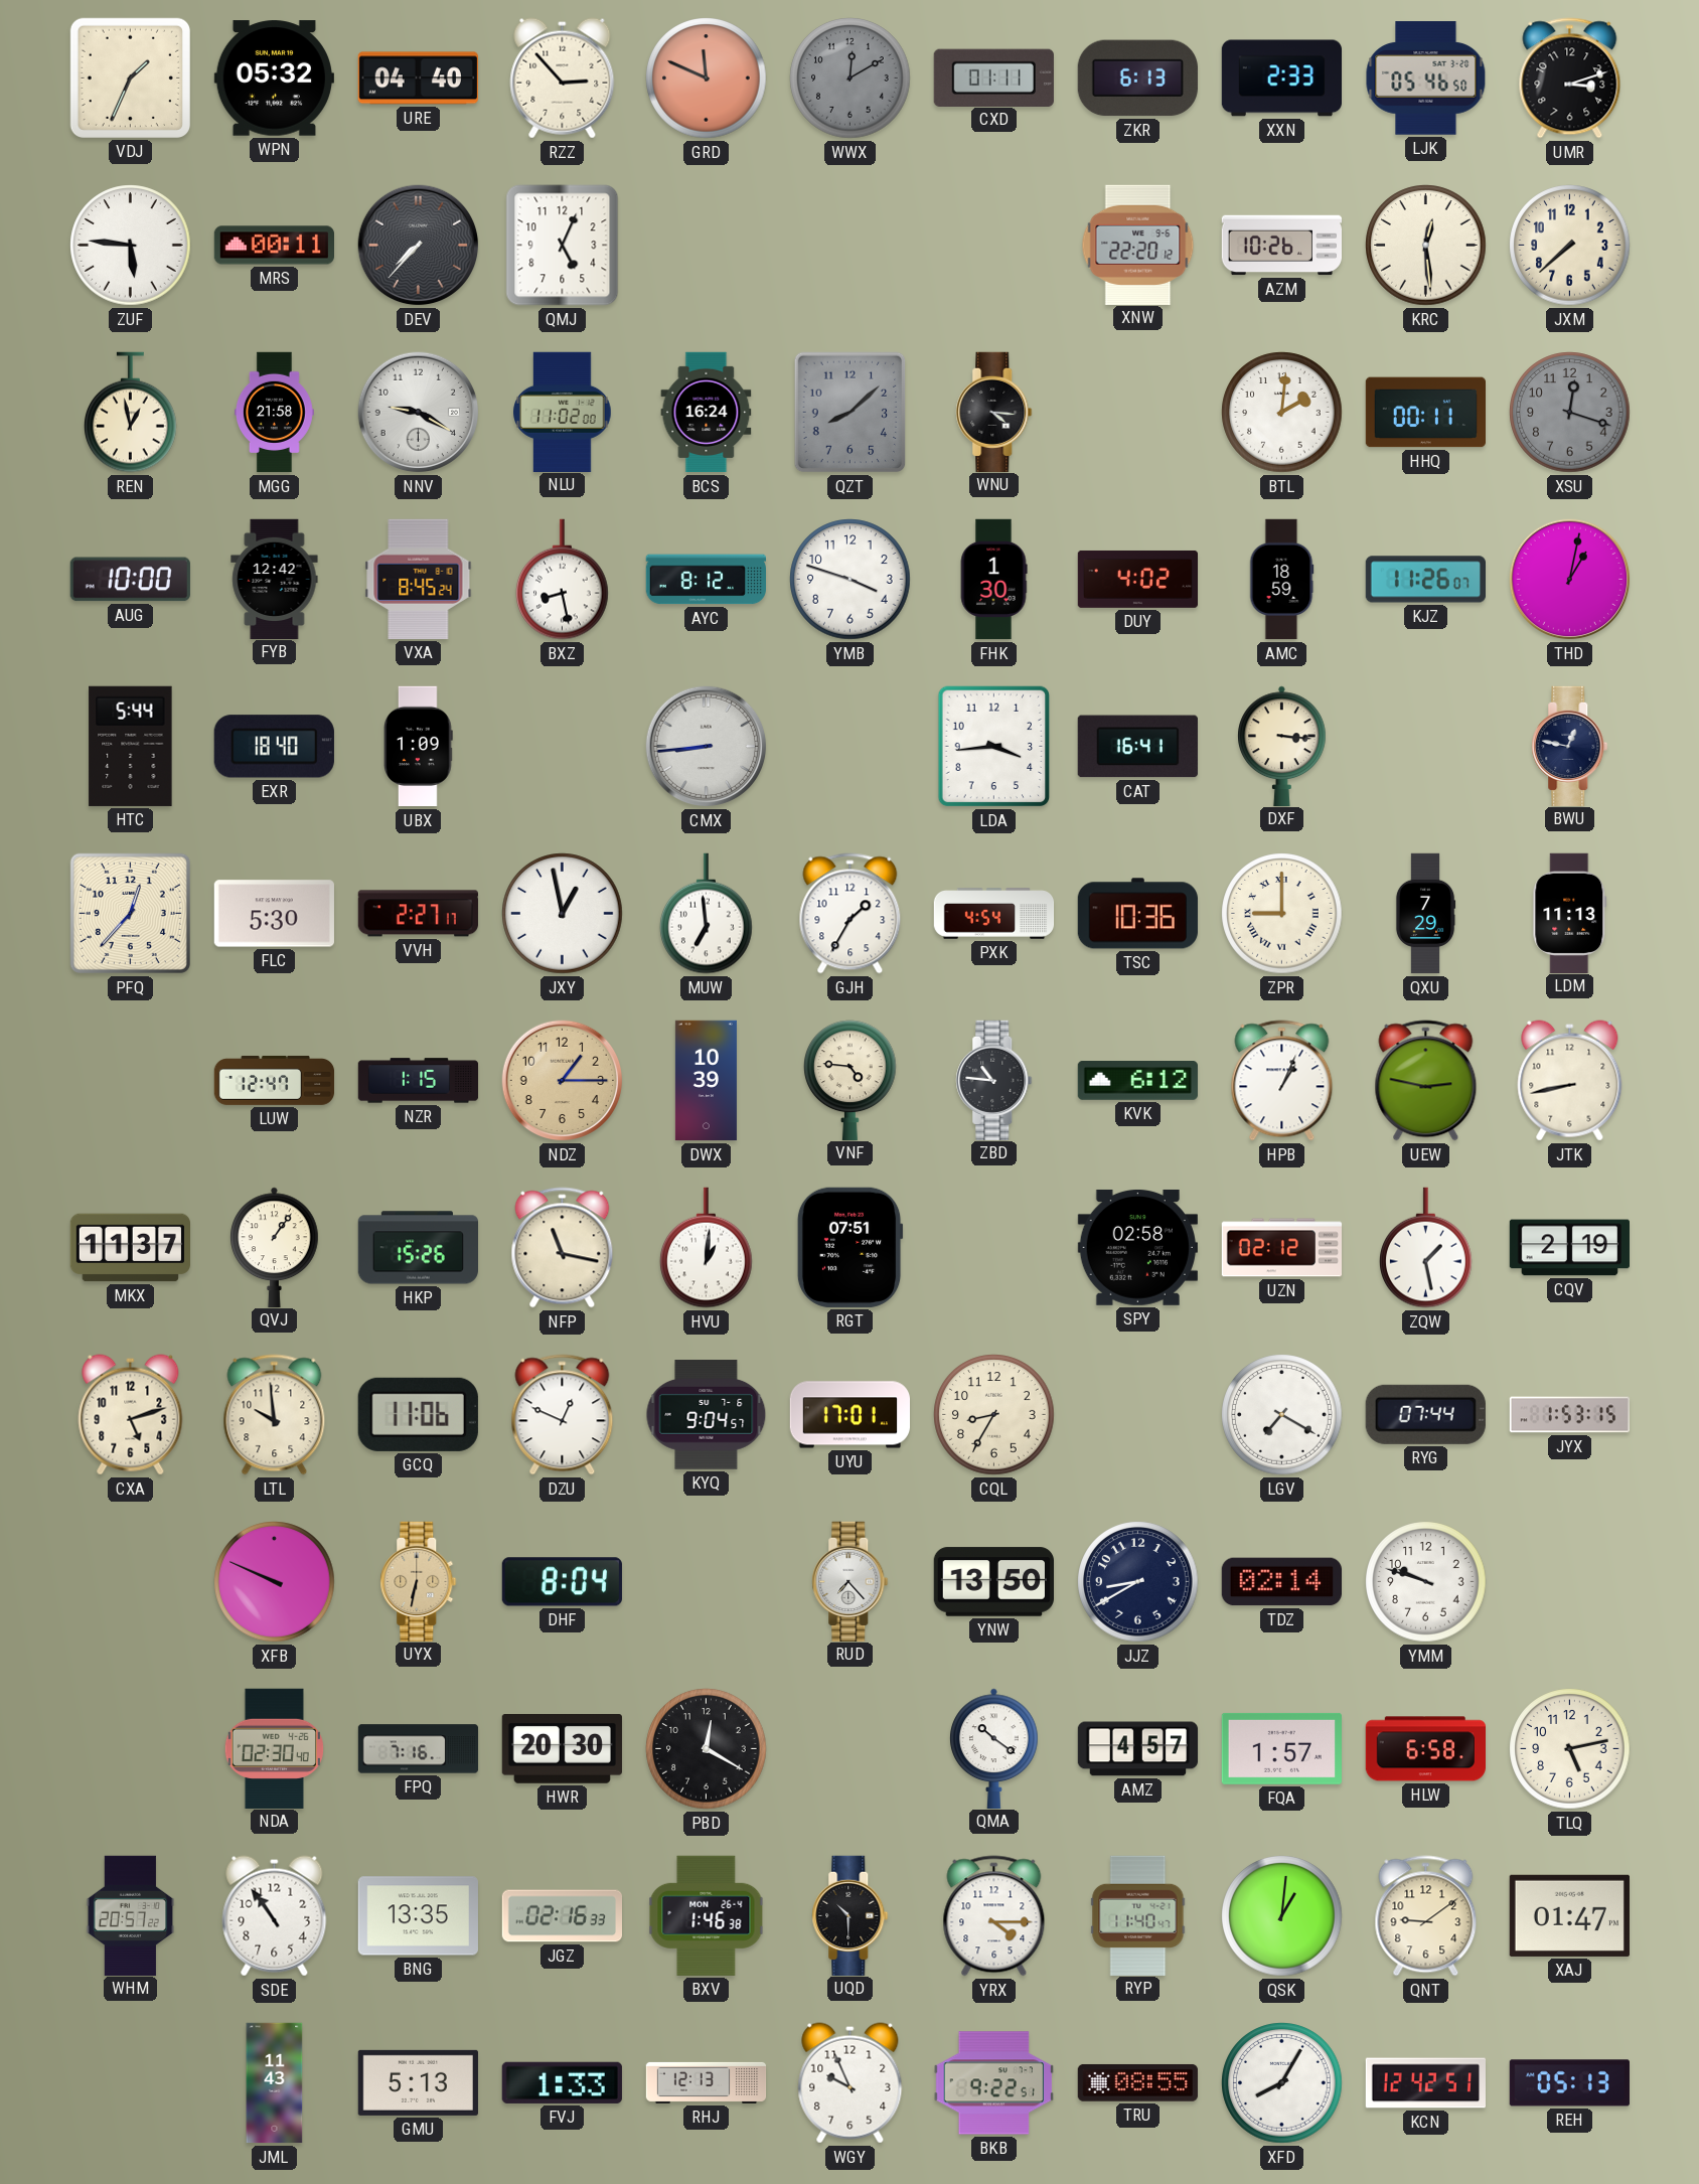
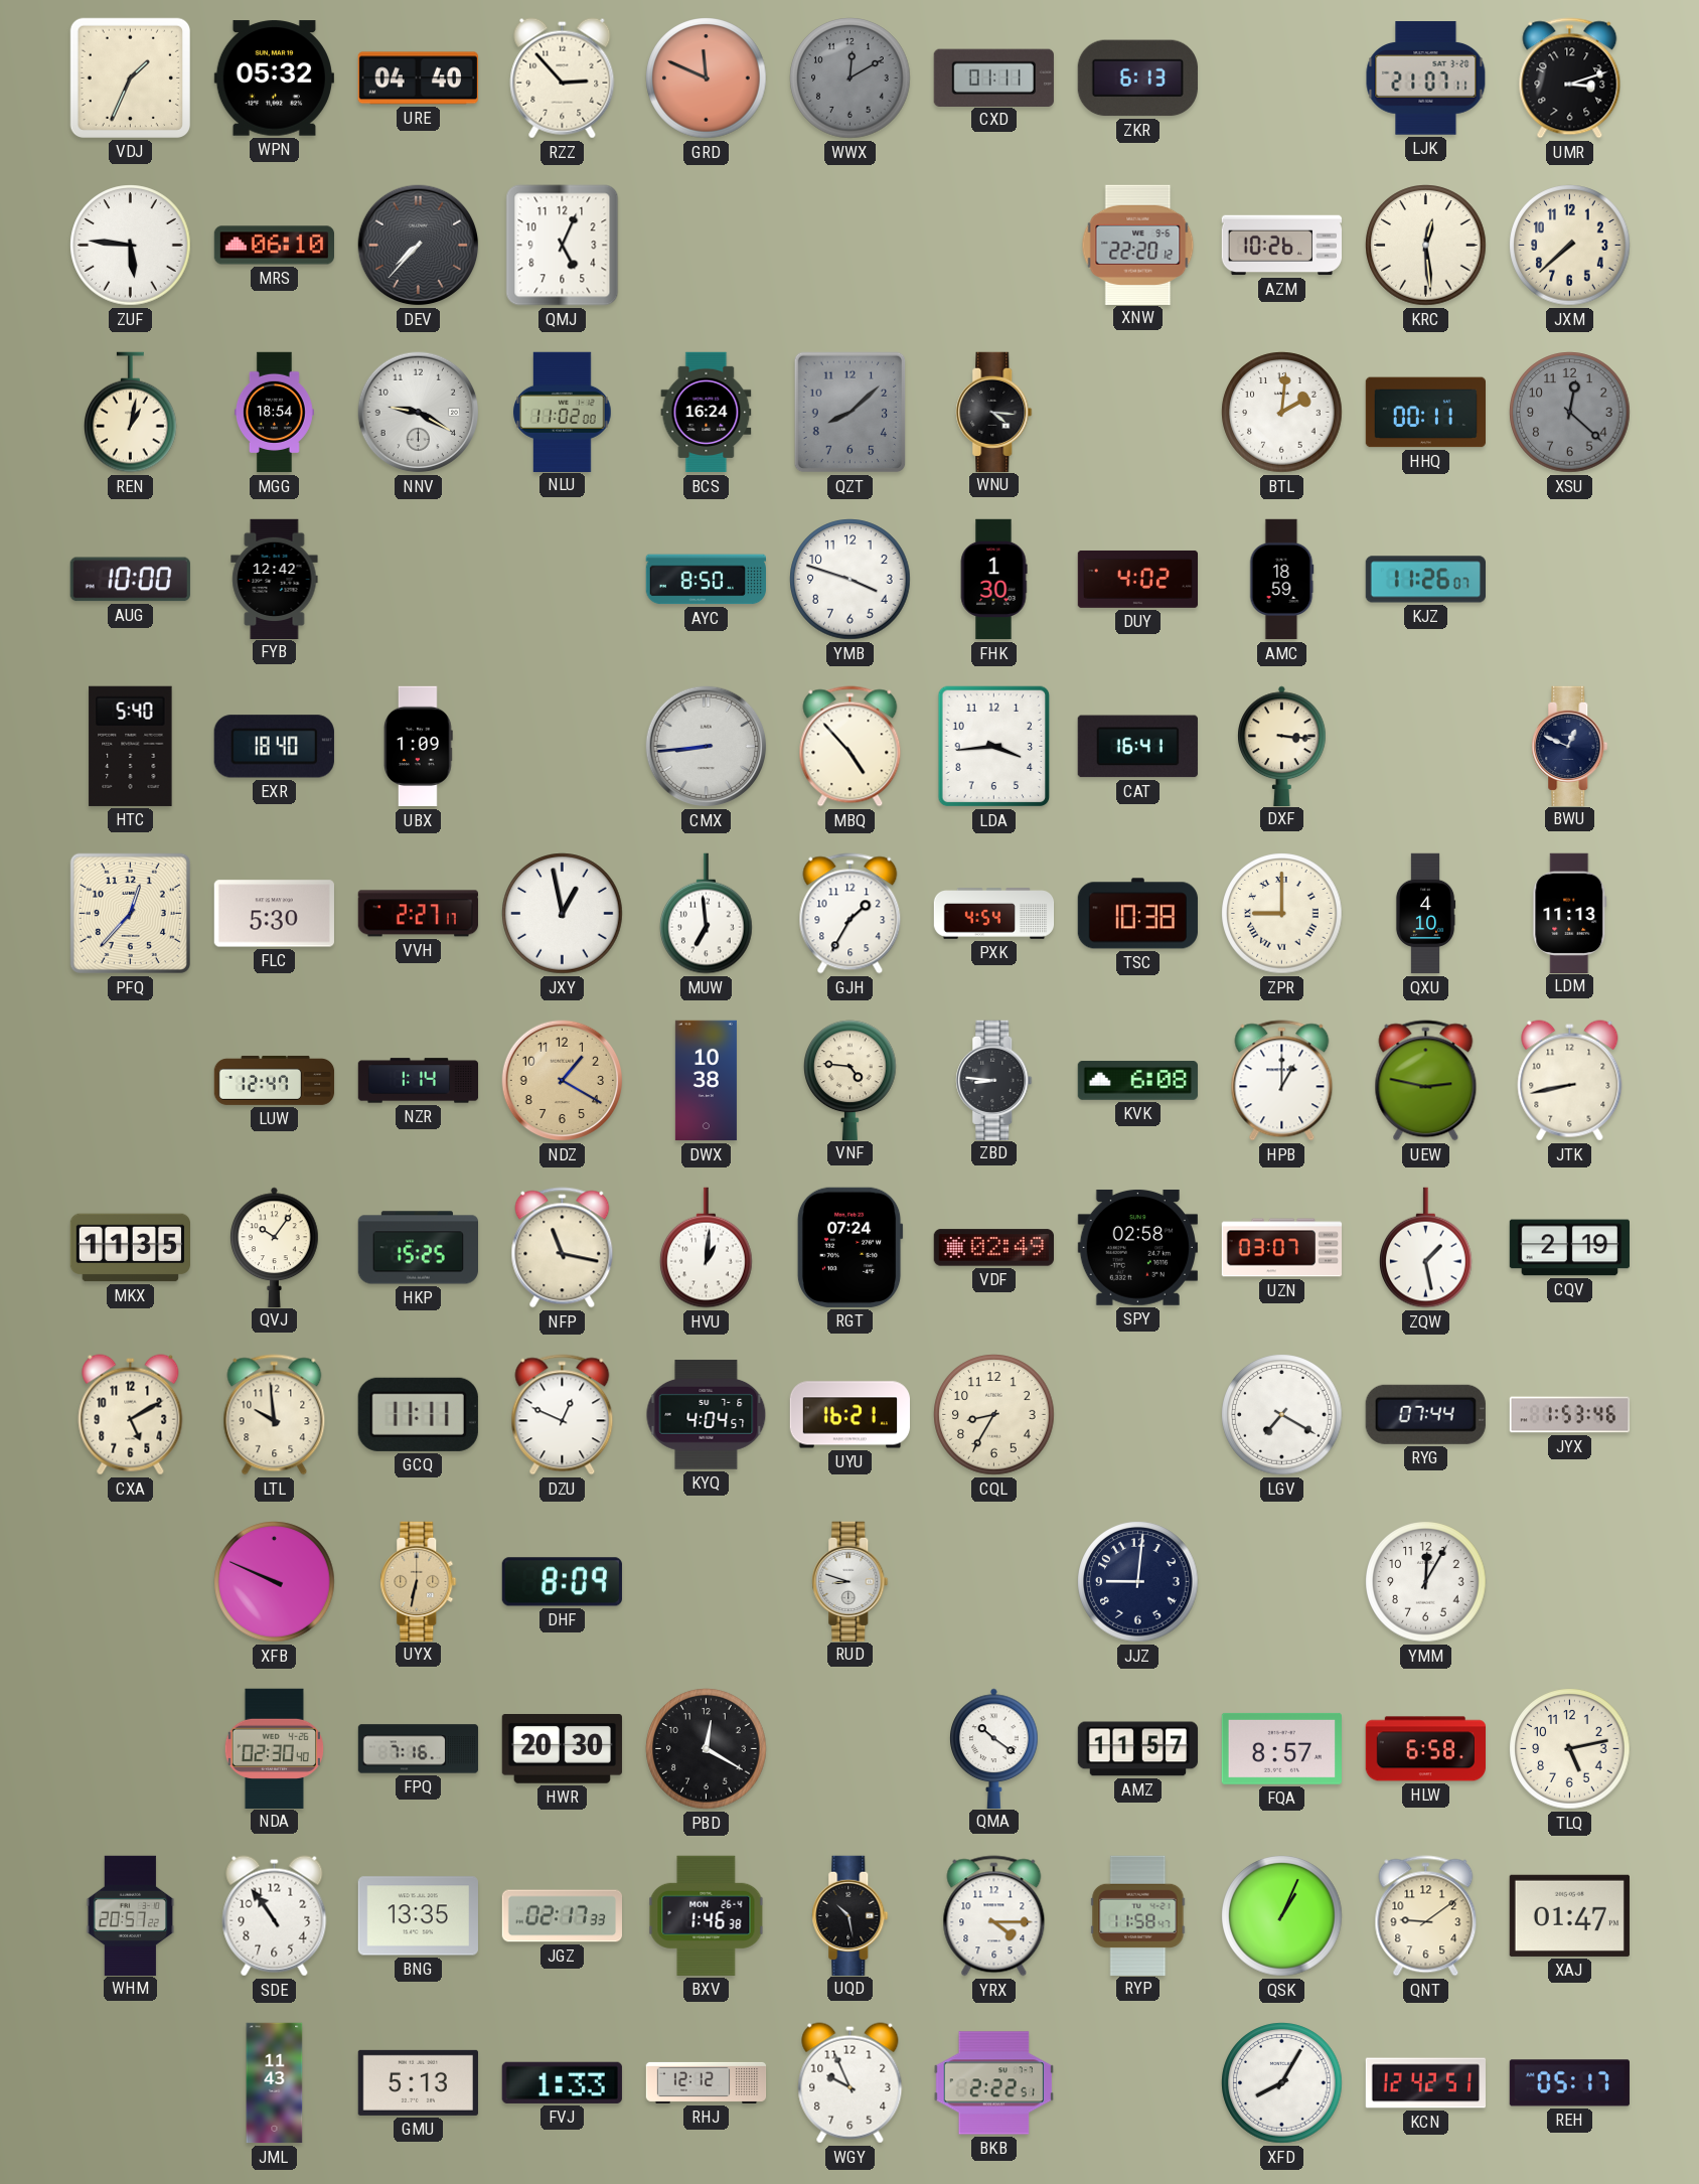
XXN: 2:33 -> none
LJK: 05:46 -> 21:07
MRS: 00:11 -> 06:10
REN: 12:58 -> 1:02
MGG: 21:58 -> 18:54
XSU: 12:18 -> 12:22
VXA: 8:45 -> none
BXZ: 8:28 -> none
AYC: 8:12 -> 8:50
THD: 1:02 -> none
HTC: 5:44 -> 5:40
MBQ: none -> 4:53
BWU: 12:47 -> 12:49
TSC: 10:36 -> 10:38
QXU: 7:29 -> 4:10
NZR: 1:15 -> 1:14
NDZ: 1:15 -> 1:20
DWX: 10:39 -> 10:38
ZBD: 10:46 -> 8:46
KVK: 6:12 -> 6:08
HPB: 1:04 -> 1:00
MKX: 11:37 -> 11:35
QVJ: 1:06 -> 10:06
HKP: 15:26 -> 15:25
RGT: 07:51 -> 07:24
VDF: none -> 02:49
UZN: 02:12 -> 03:07
CXA: 5:12 -> 5:10
GCQ: 11:06 -> 11:11
KYQ: 9:04 -> 4:04
UYU: 17:01 -> 16:21
JYX: 1:53:15 -> 1:53:46
DHF: 8:04 -> 8:09
RUD: 7:23 -> 8:48
YNW: 13:50 -> none
JJZ: 8:40 -> 9:01
TDZ: 02:14 -> none
YMM: 9:48 -> 12:05
AMZ: 4:57 -> 11:57
FQA: 1:57 -> 8:57
JGZ: 02:16 -> 02:17
UQD: 10:30 -> 10:28
RYP: 11:40 -> 11:58
QSK: 1:01 -> 1:04
RHJ: 12:13 -> 12:12
BKB: 9:22 -> 2:22
TRU: 08:55 -> none
REH: 05:13 -> 05:17
